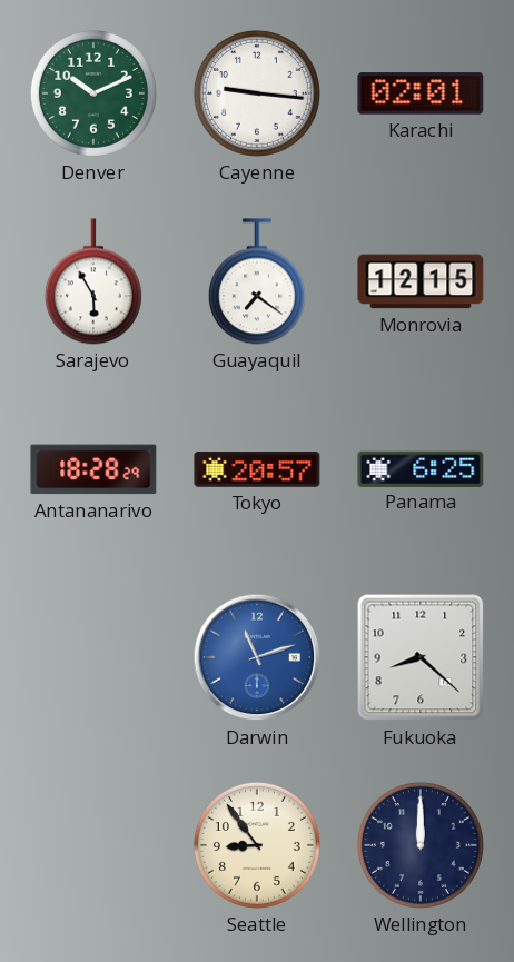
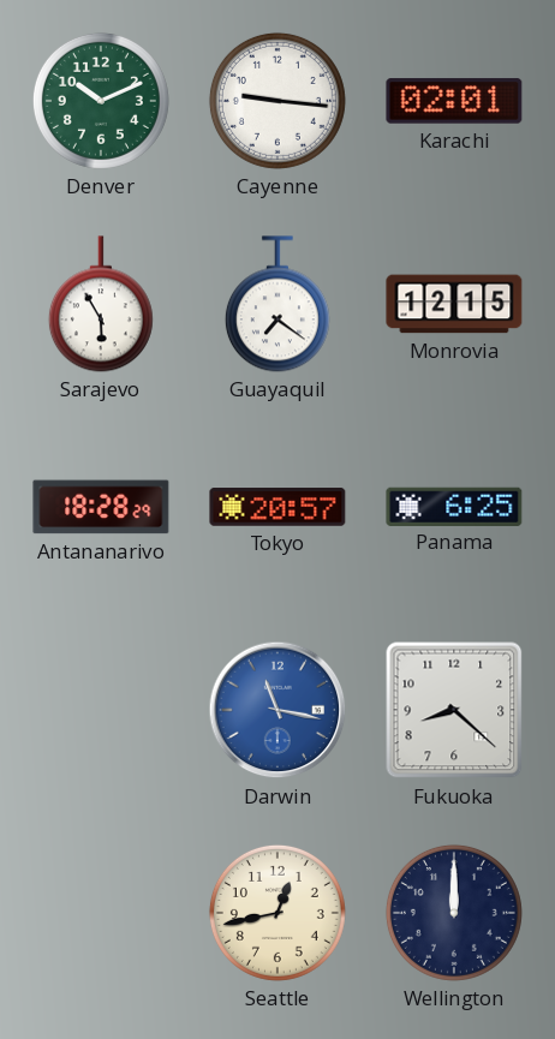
Darwin: 11:12 -> 11:17
Seattle: 8:54 -> 12:43
